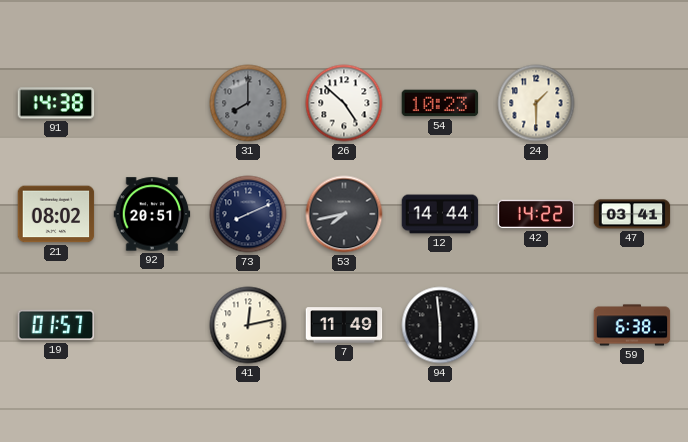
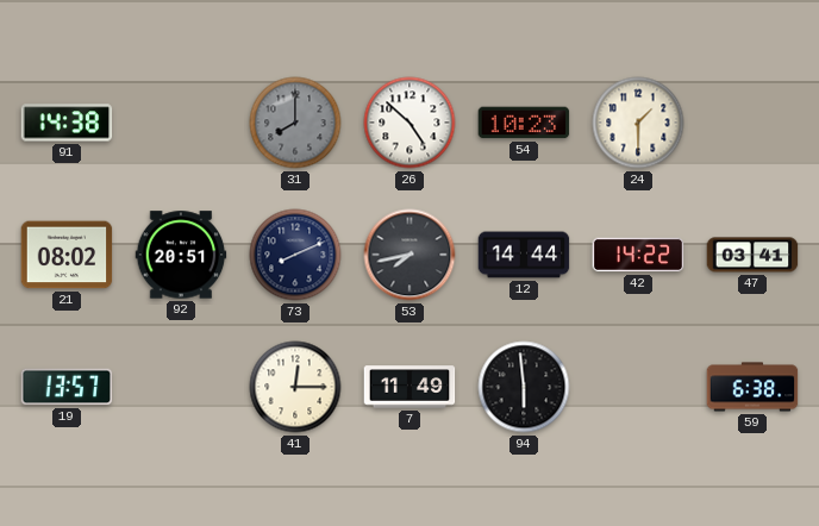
19: 01:57 -> 13:57
41: 12:13 -> 12:15
